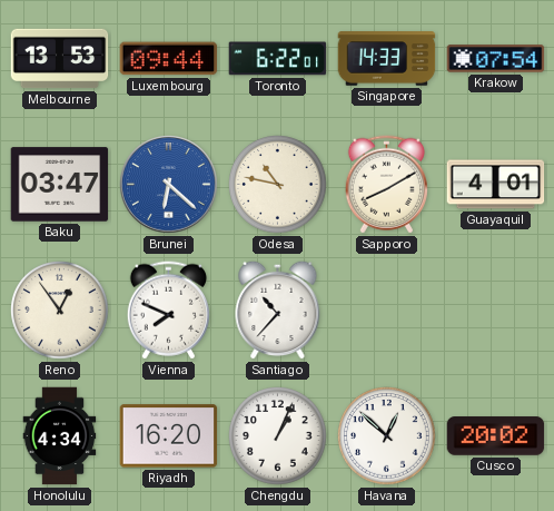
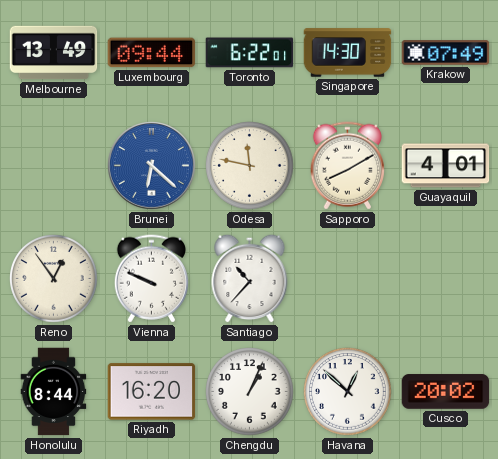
Melbourne: 13:53 -> 13:49
Singapore: 14:33 -> 14:30
Krakow: 07:54 -> 07:49
Baku: 03:47 -> none
Odesa: 10:47 -> 11:47
Vienna: 7:49 -> 9:49
Honolulu: 4:34 -> 8:44
